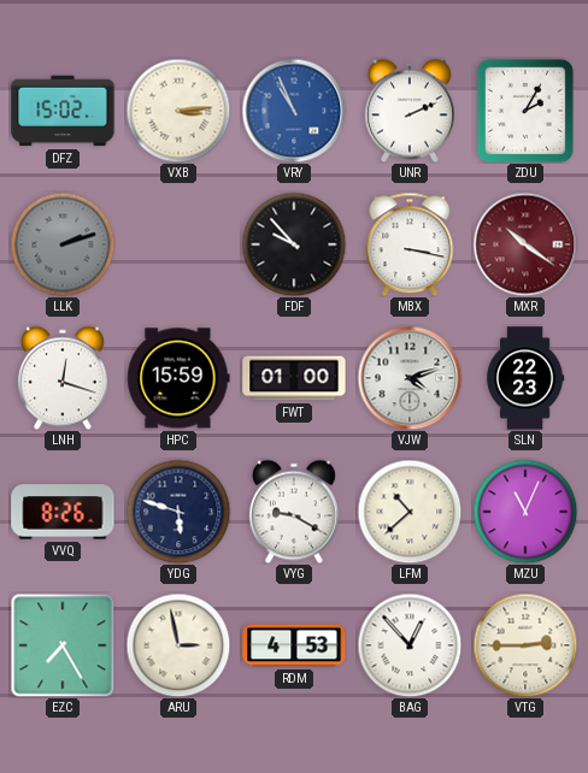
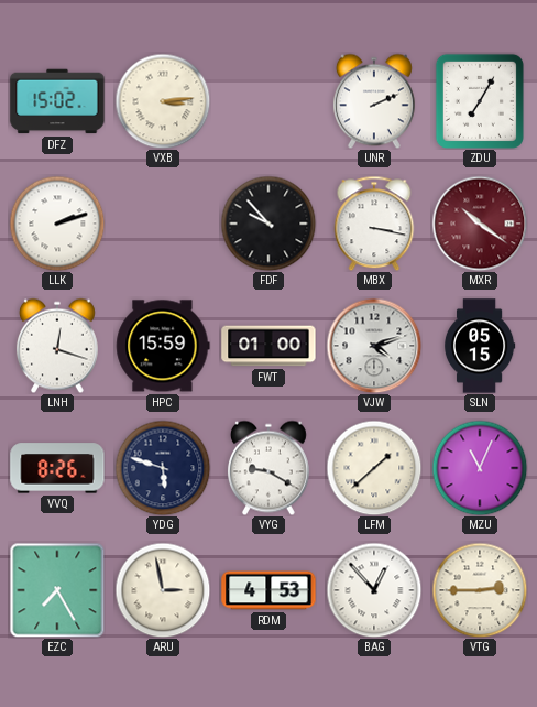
VRY: 10:56 -> none
ZDU: 2:05 -> 7:05
LLK dial: grey -> white
SLN: 22:23 -> 05:15
LFM: 10:38 -> 1:38
